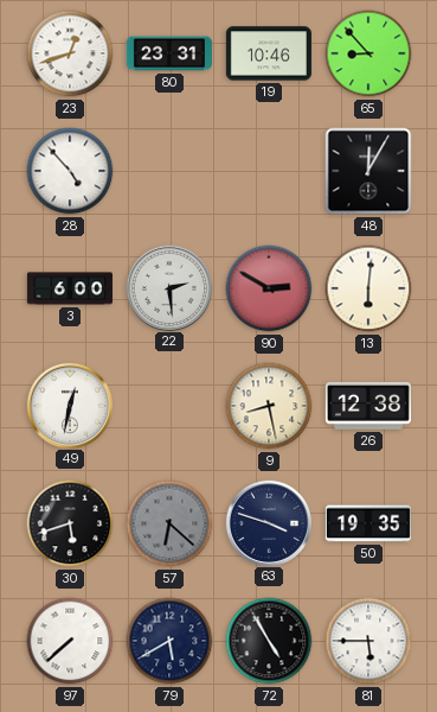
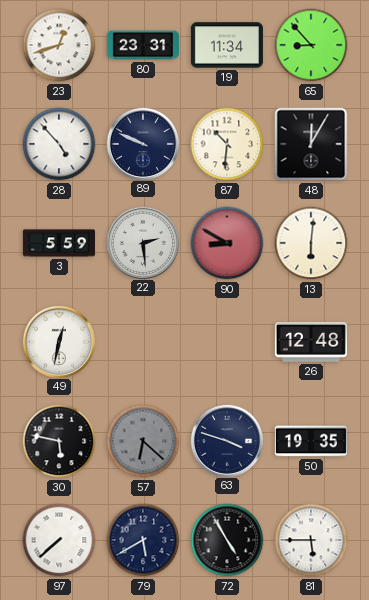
19: 10:46 -> 11:34
89: none -> 9:49
87: none -> 10:31
3: 6:00 -> 5:59
90: 2:50 -> 8:50
9: 8:28 -> none
26: 12:38 -> 12:48
30: 5:42 -> 5:47
